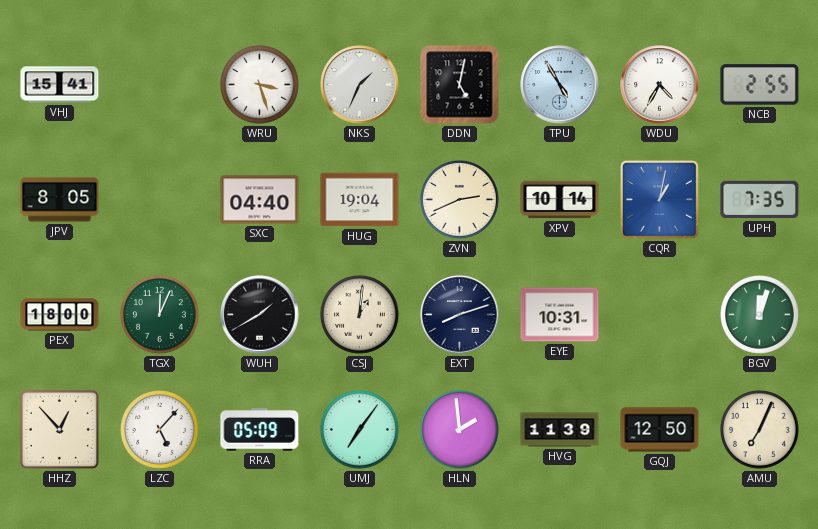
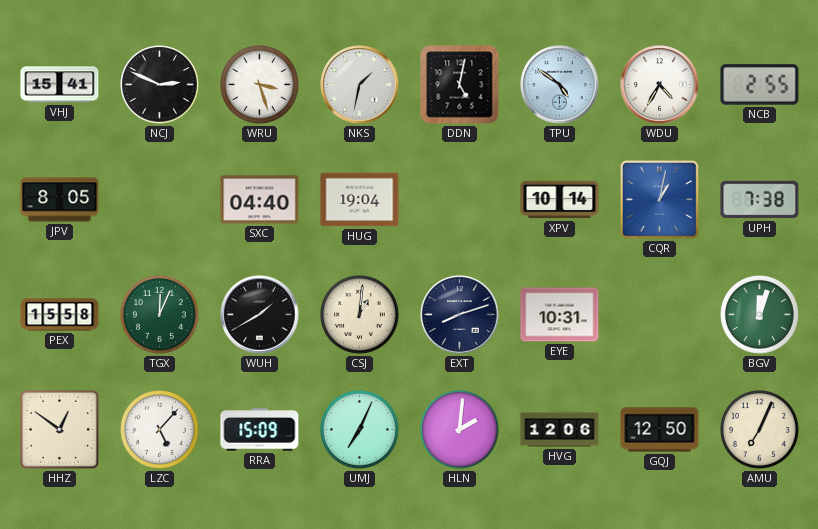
NCJ: none -> 2:49
NKS: 1:34 -> 1:32
TPU: 4:55 -> 4:51
ZVN: 2:41 -> none
UPH: 7:35 -> 7:38
PEX: 18:00 -> 15:58
HHZ: 12:53 -> 12:51
RRA: 05:09 -> 15:09
UMJ: 7:06 -> 7:04
HLN: 1:59 -> 2:01
HVG: 11:39 -> 12:06
